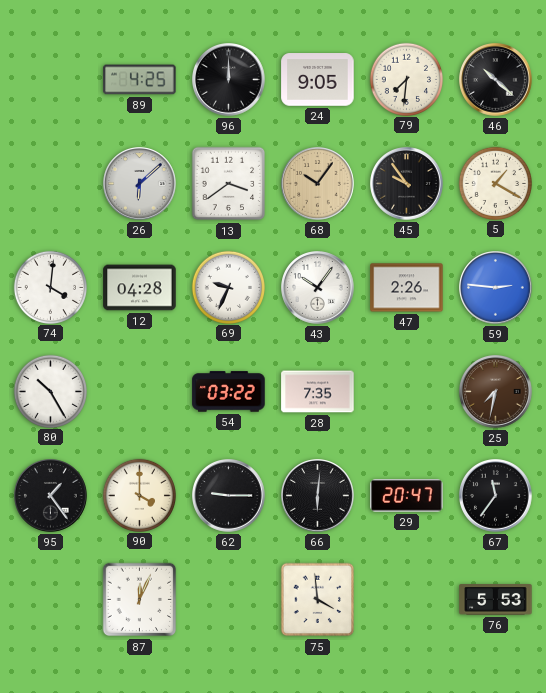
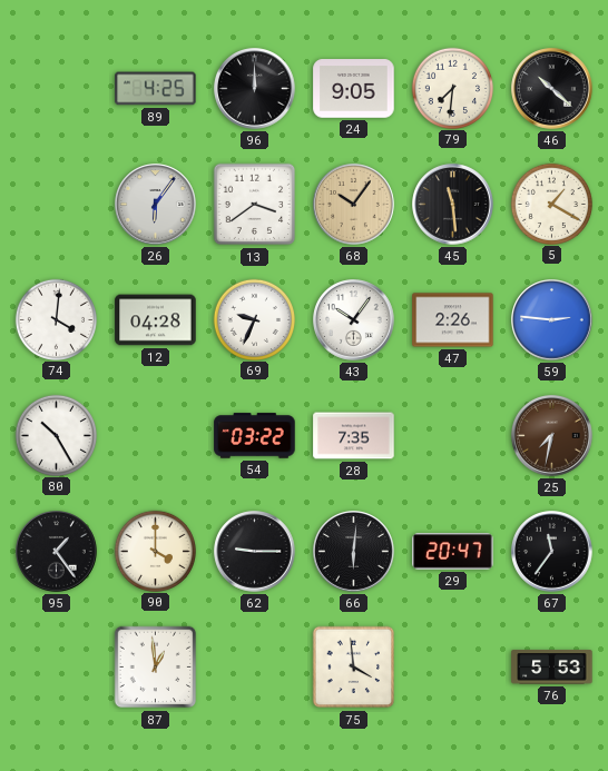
26: 6:08 -> 6:06
45: 9:54 -> 11:29
87: 12:04 -> 12:59
